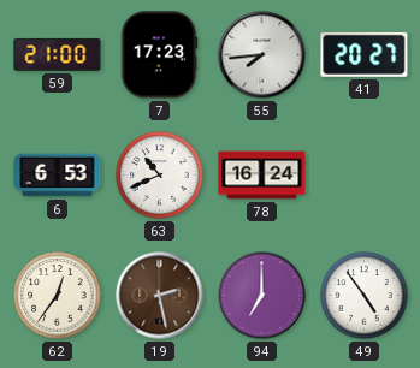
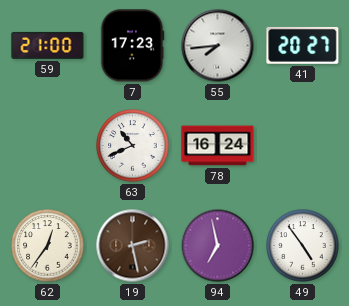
6: 6:53 -> none
94: 7:00 -> 6:58
